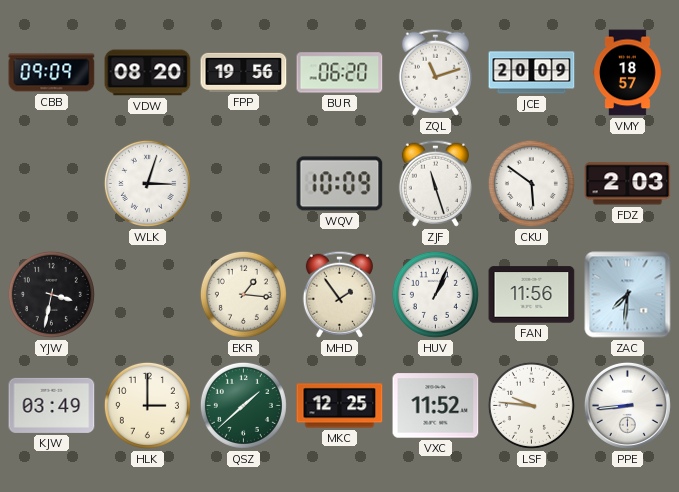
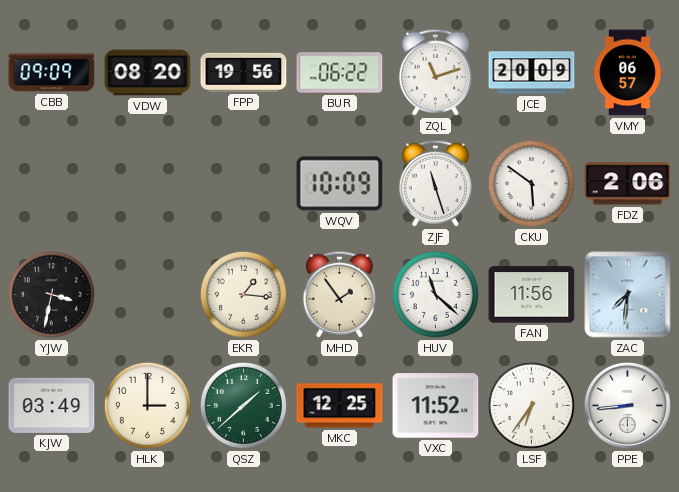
BUR: 06:20 -> 06:22
VMY: 18:57 -> 06:57
WLK: 3:03 -> none
FDZ: 2:03 -> 2:06
HUV: 1:04 -> 11:22
LSF: 9:46 -> 6:36
